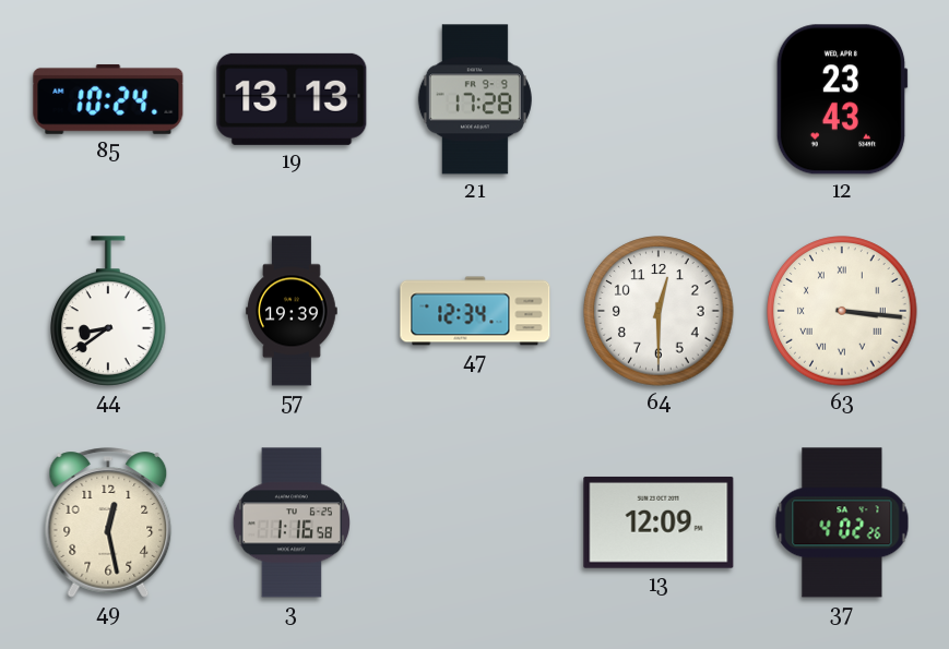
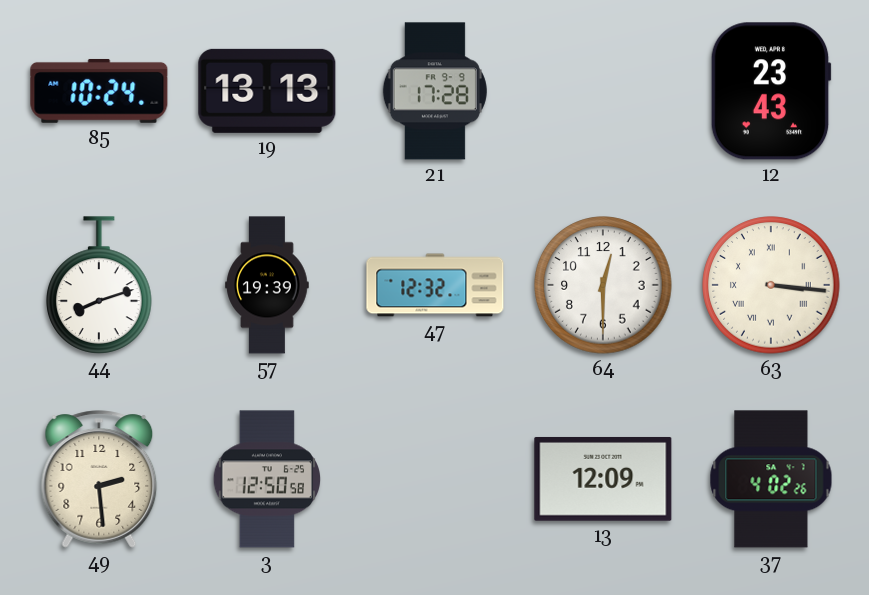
44: 8:39 -> 8:12
47: 12:34 -> 12:32
49: 12:28 -> 2:29
3: 1:16 -> 12:50
